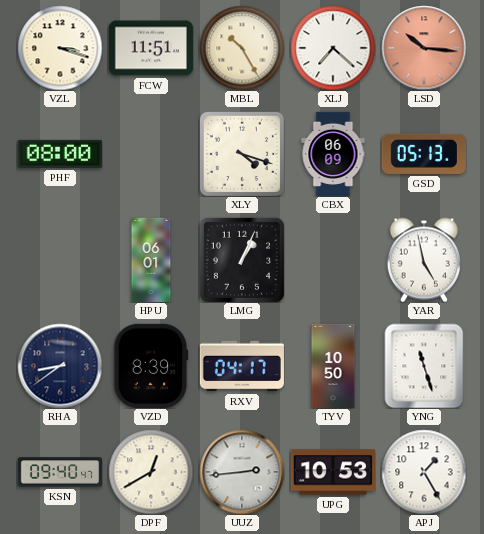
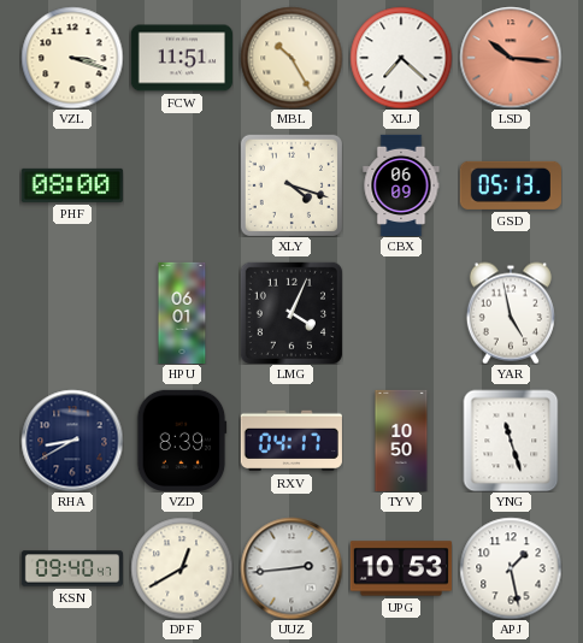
LMG: 1:04 -> 4:04
RHA: 8:39 -> 8:40
APJ: 1:25 -> 1:28
